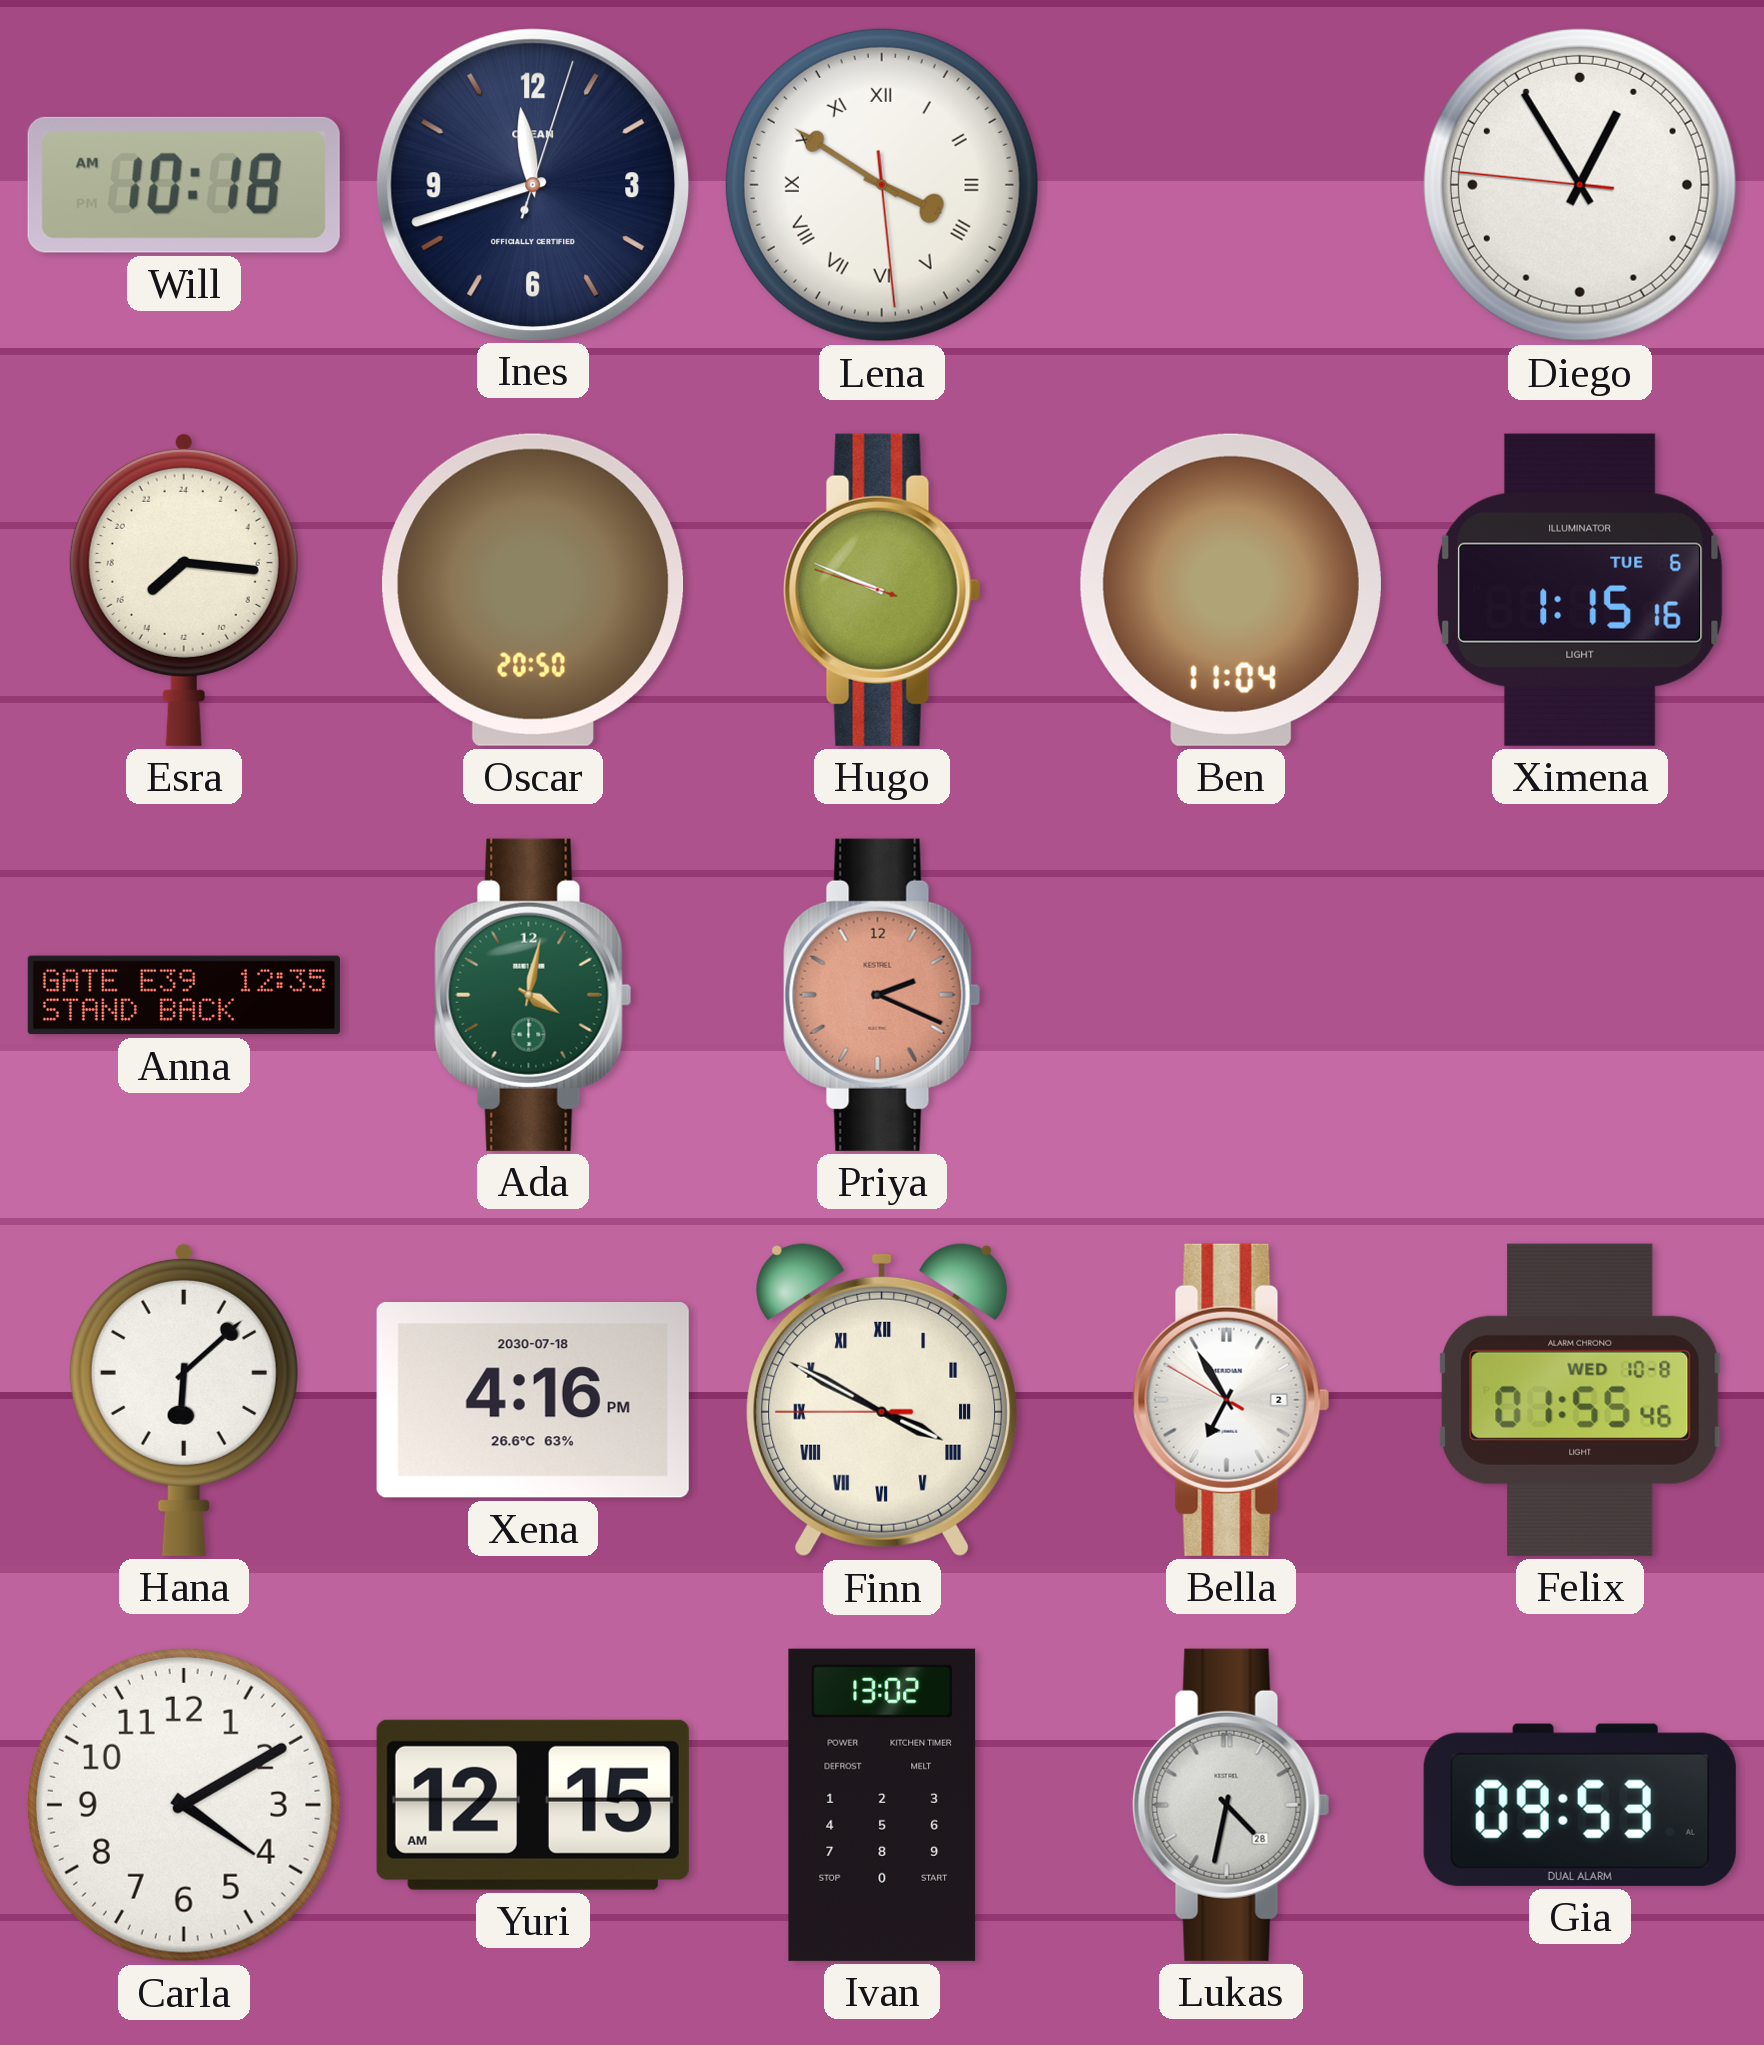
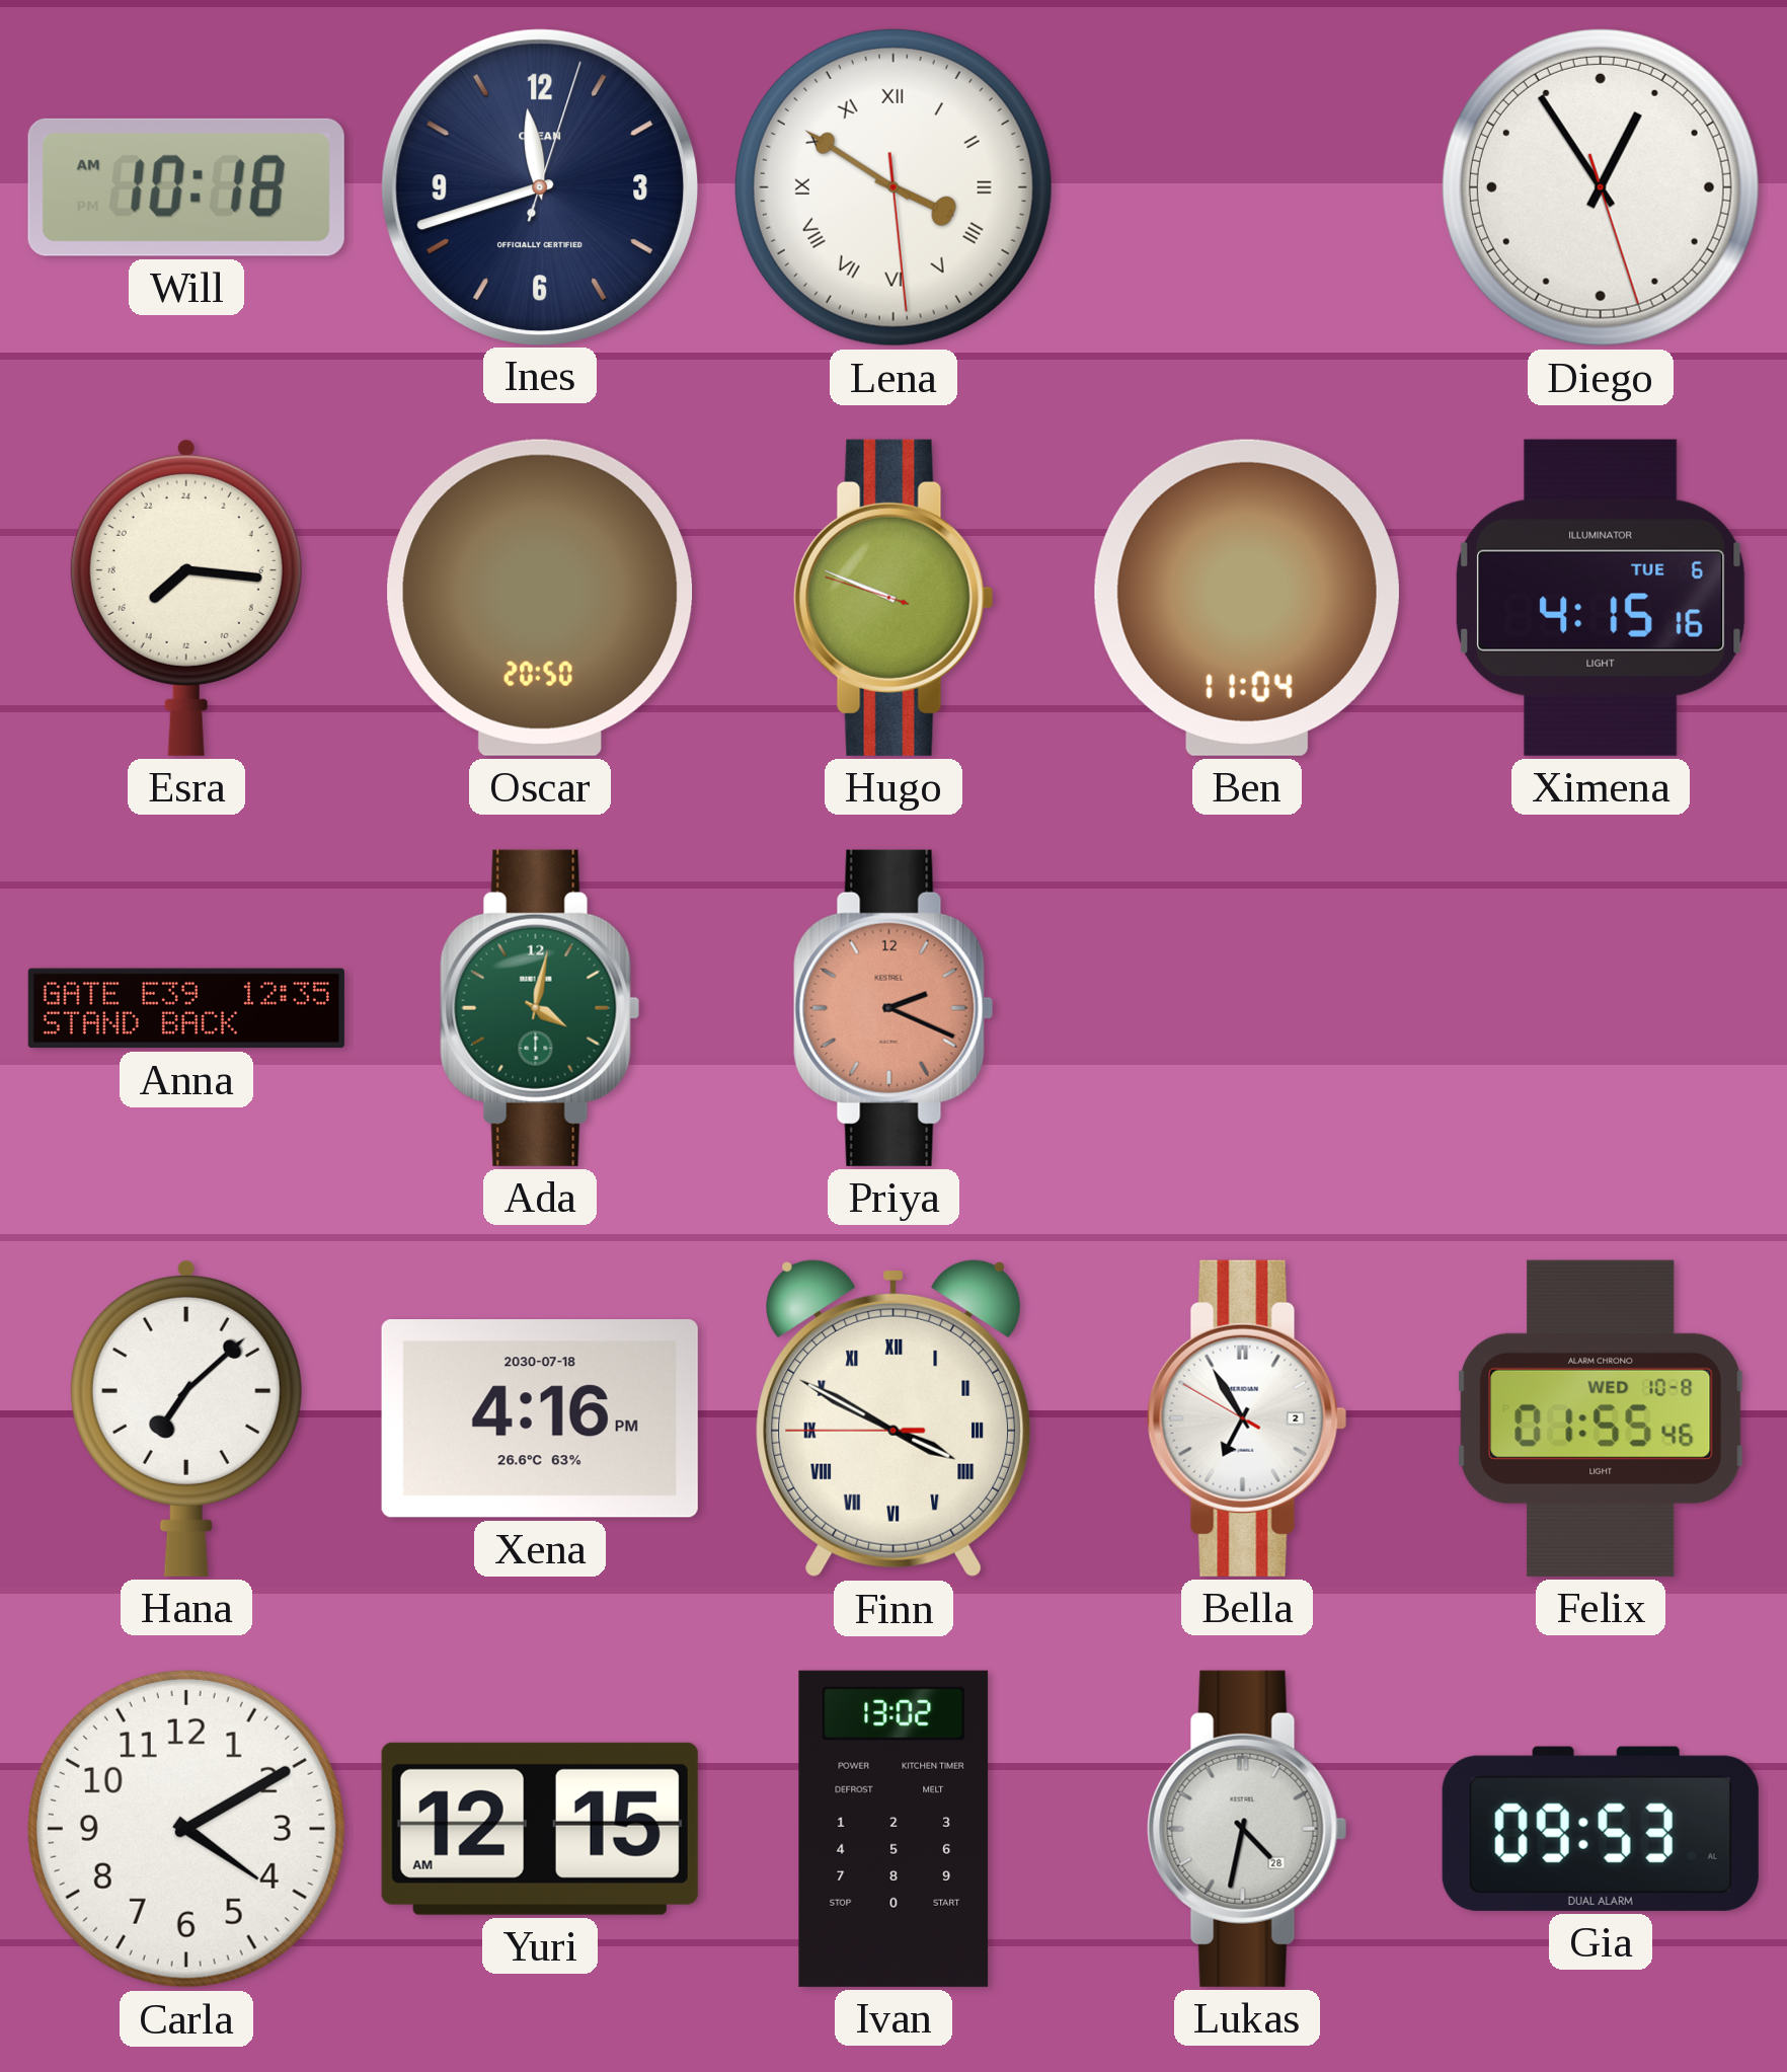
Diego: 12:54:46 -> 12:54:27
Ximena: 1:15 -> 4:15
Hana: 6:08 -> 7:08
